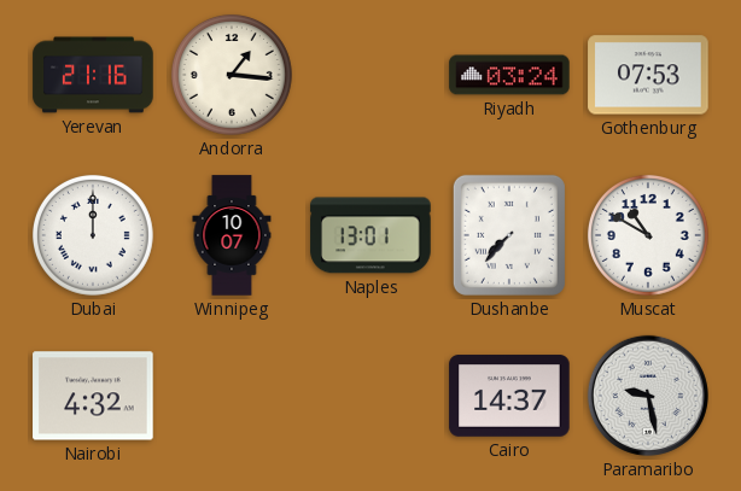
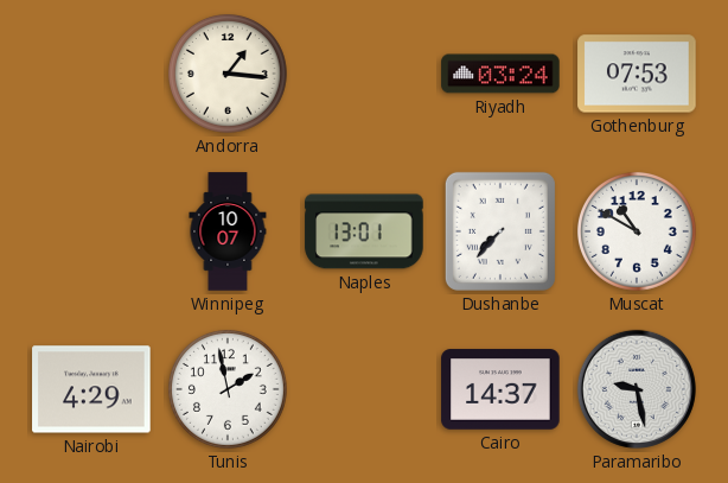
Yerevan: 21:16 -> none
Dubai: 12:00 -> none
Nairobi: 4:32 -> 4:29
Tunis: none -> 1:58
